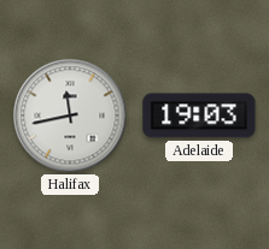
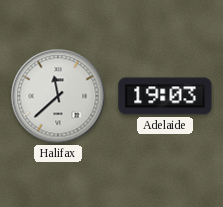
Halifax: 11:43 -> 11:38
